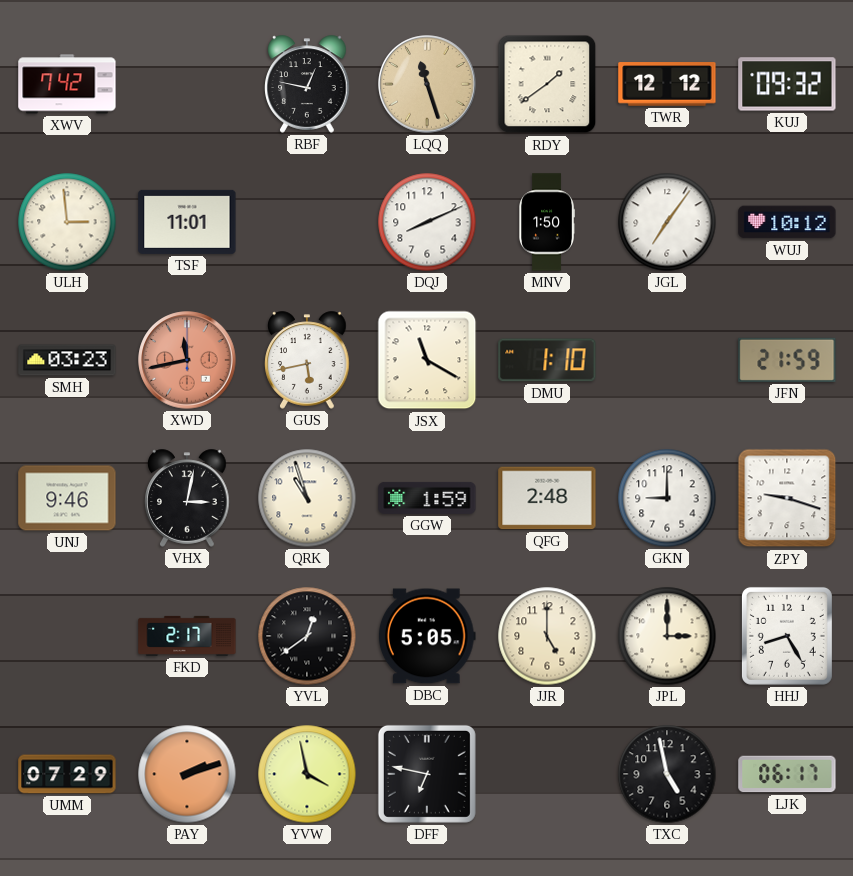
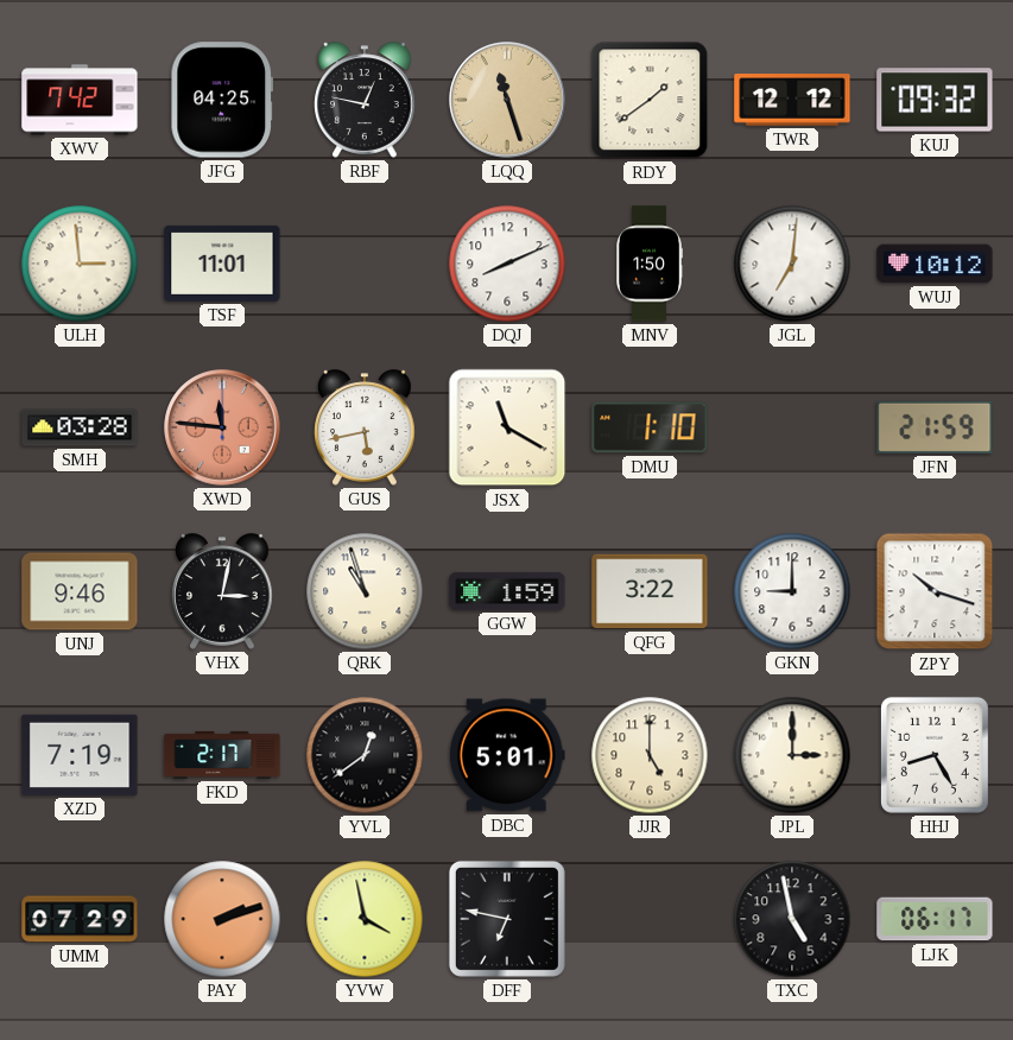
JFG: none -> 04:25
JGL: 7:06 -> 7:01
SMH: 03:23 -> 03:28
XWD: 11:43 -> 11:46
QFG: 2:48 -> 3:22
ZPY: 9:18 -> 10:18
XZD: none -> 7:19
DBC: 5:05 -> 5:01
